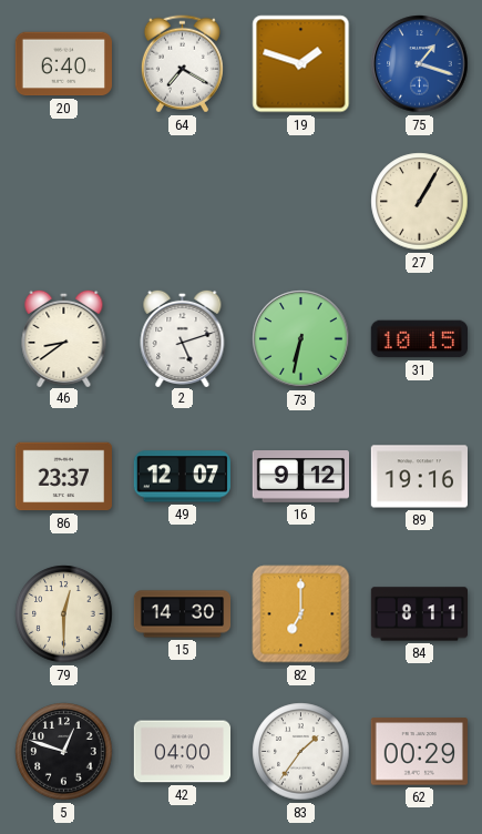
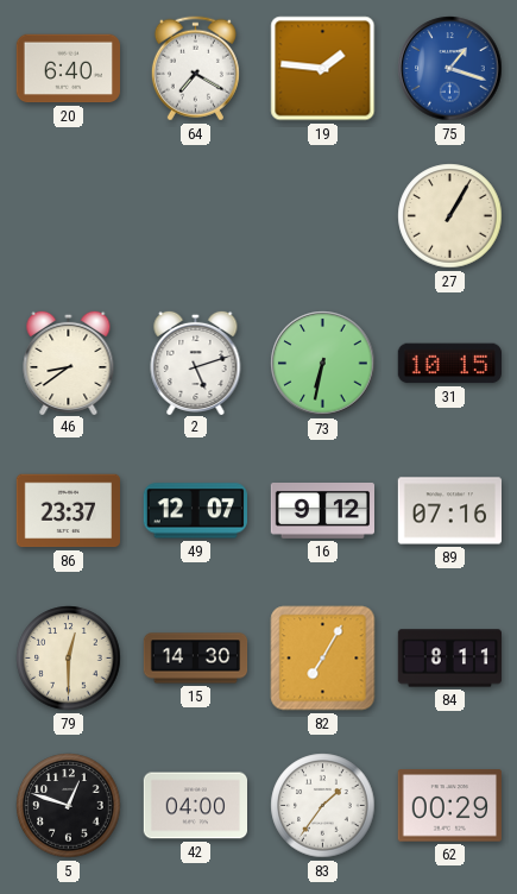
19: 1:48 -> 1:46
89: 19:16 -> 07:16
82: 7:00 -> 7:05
